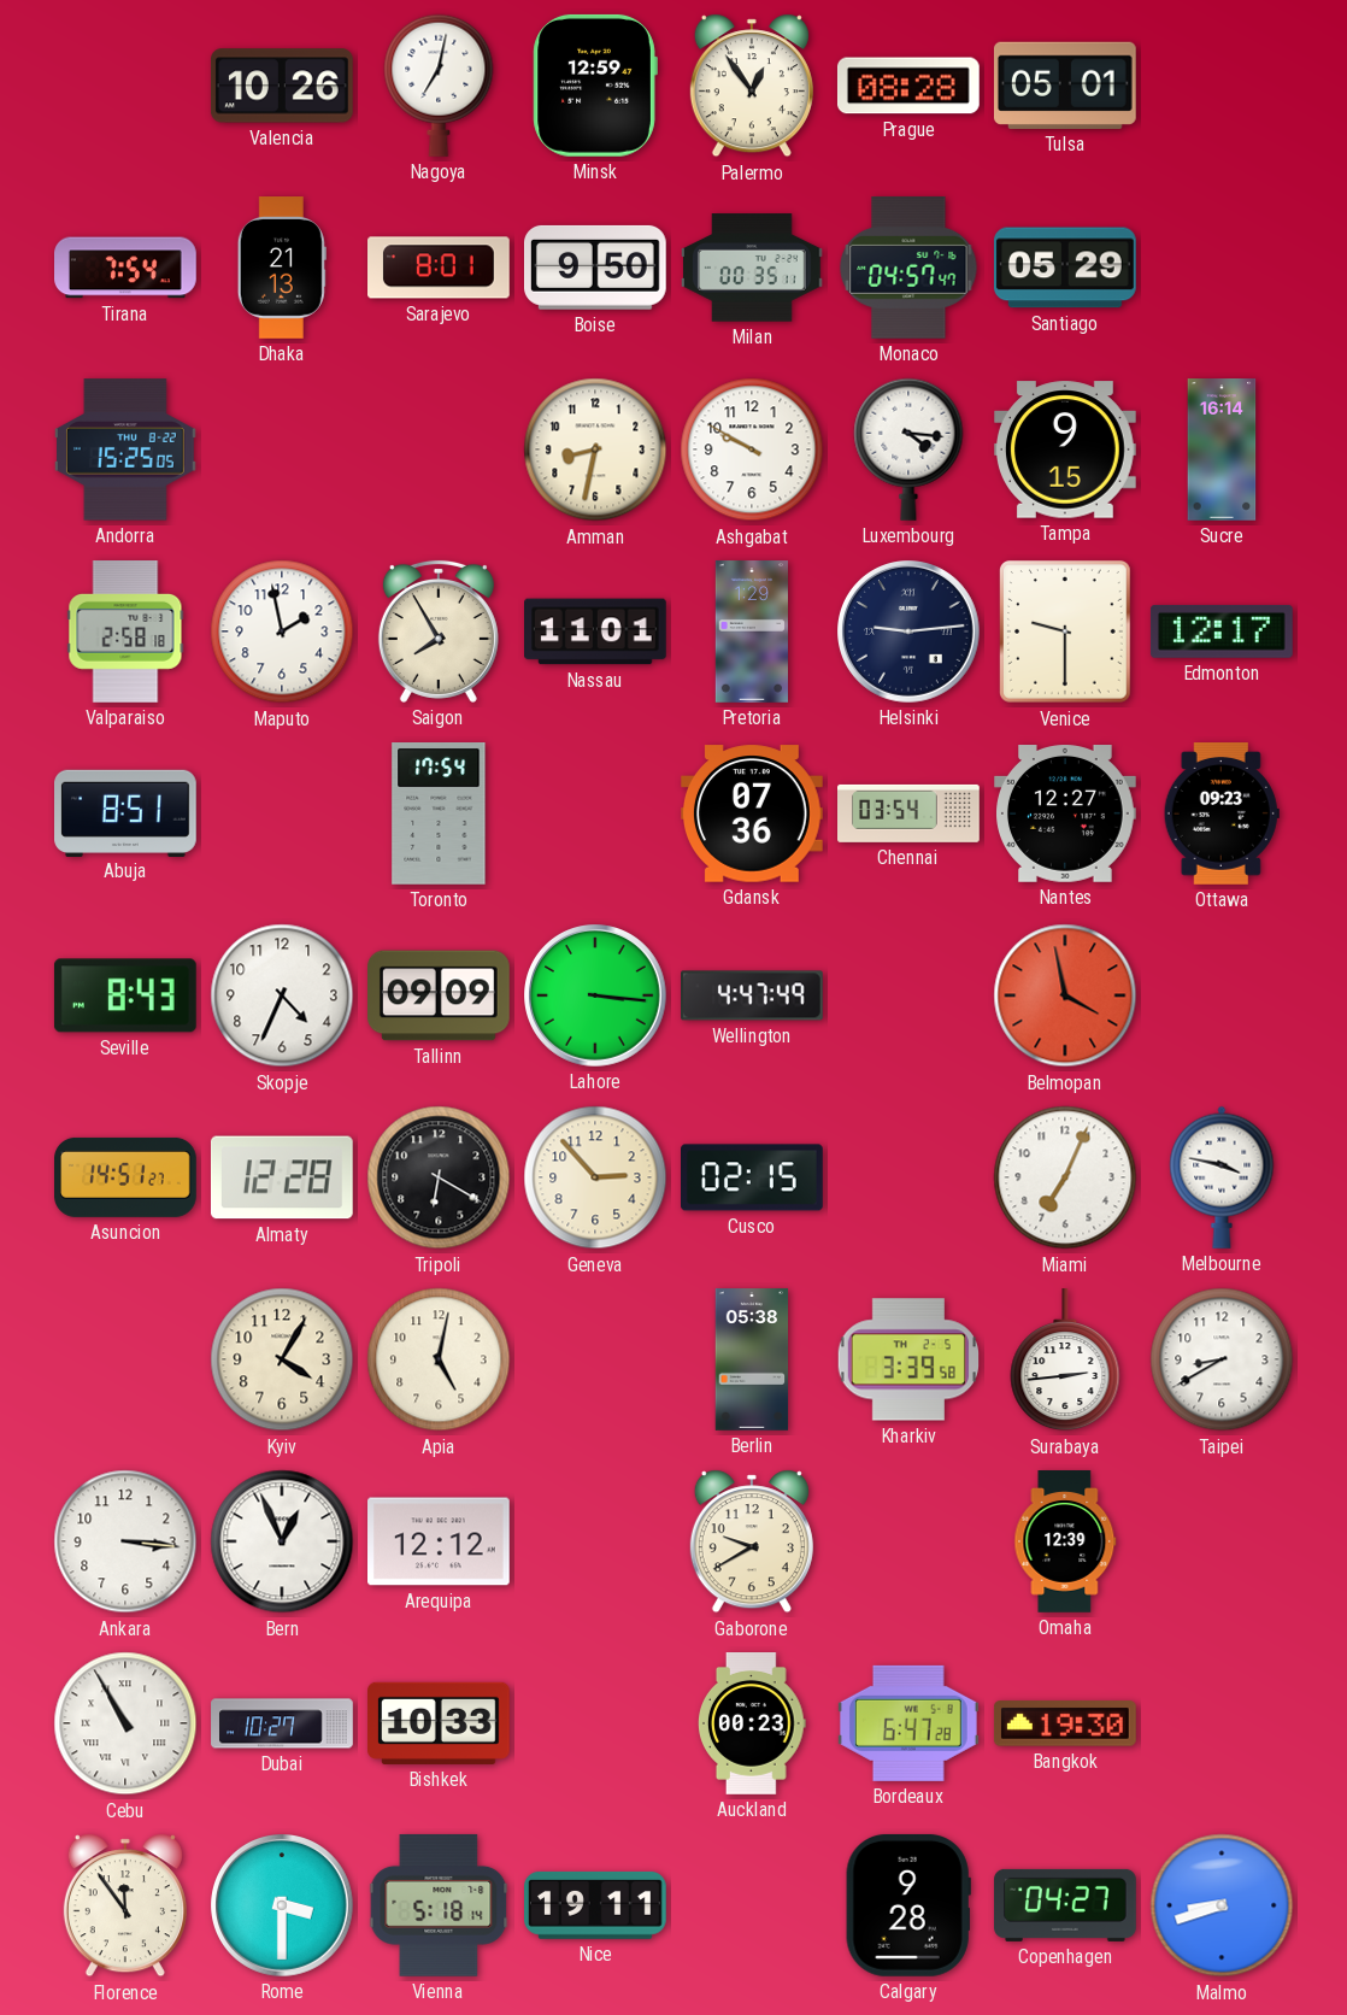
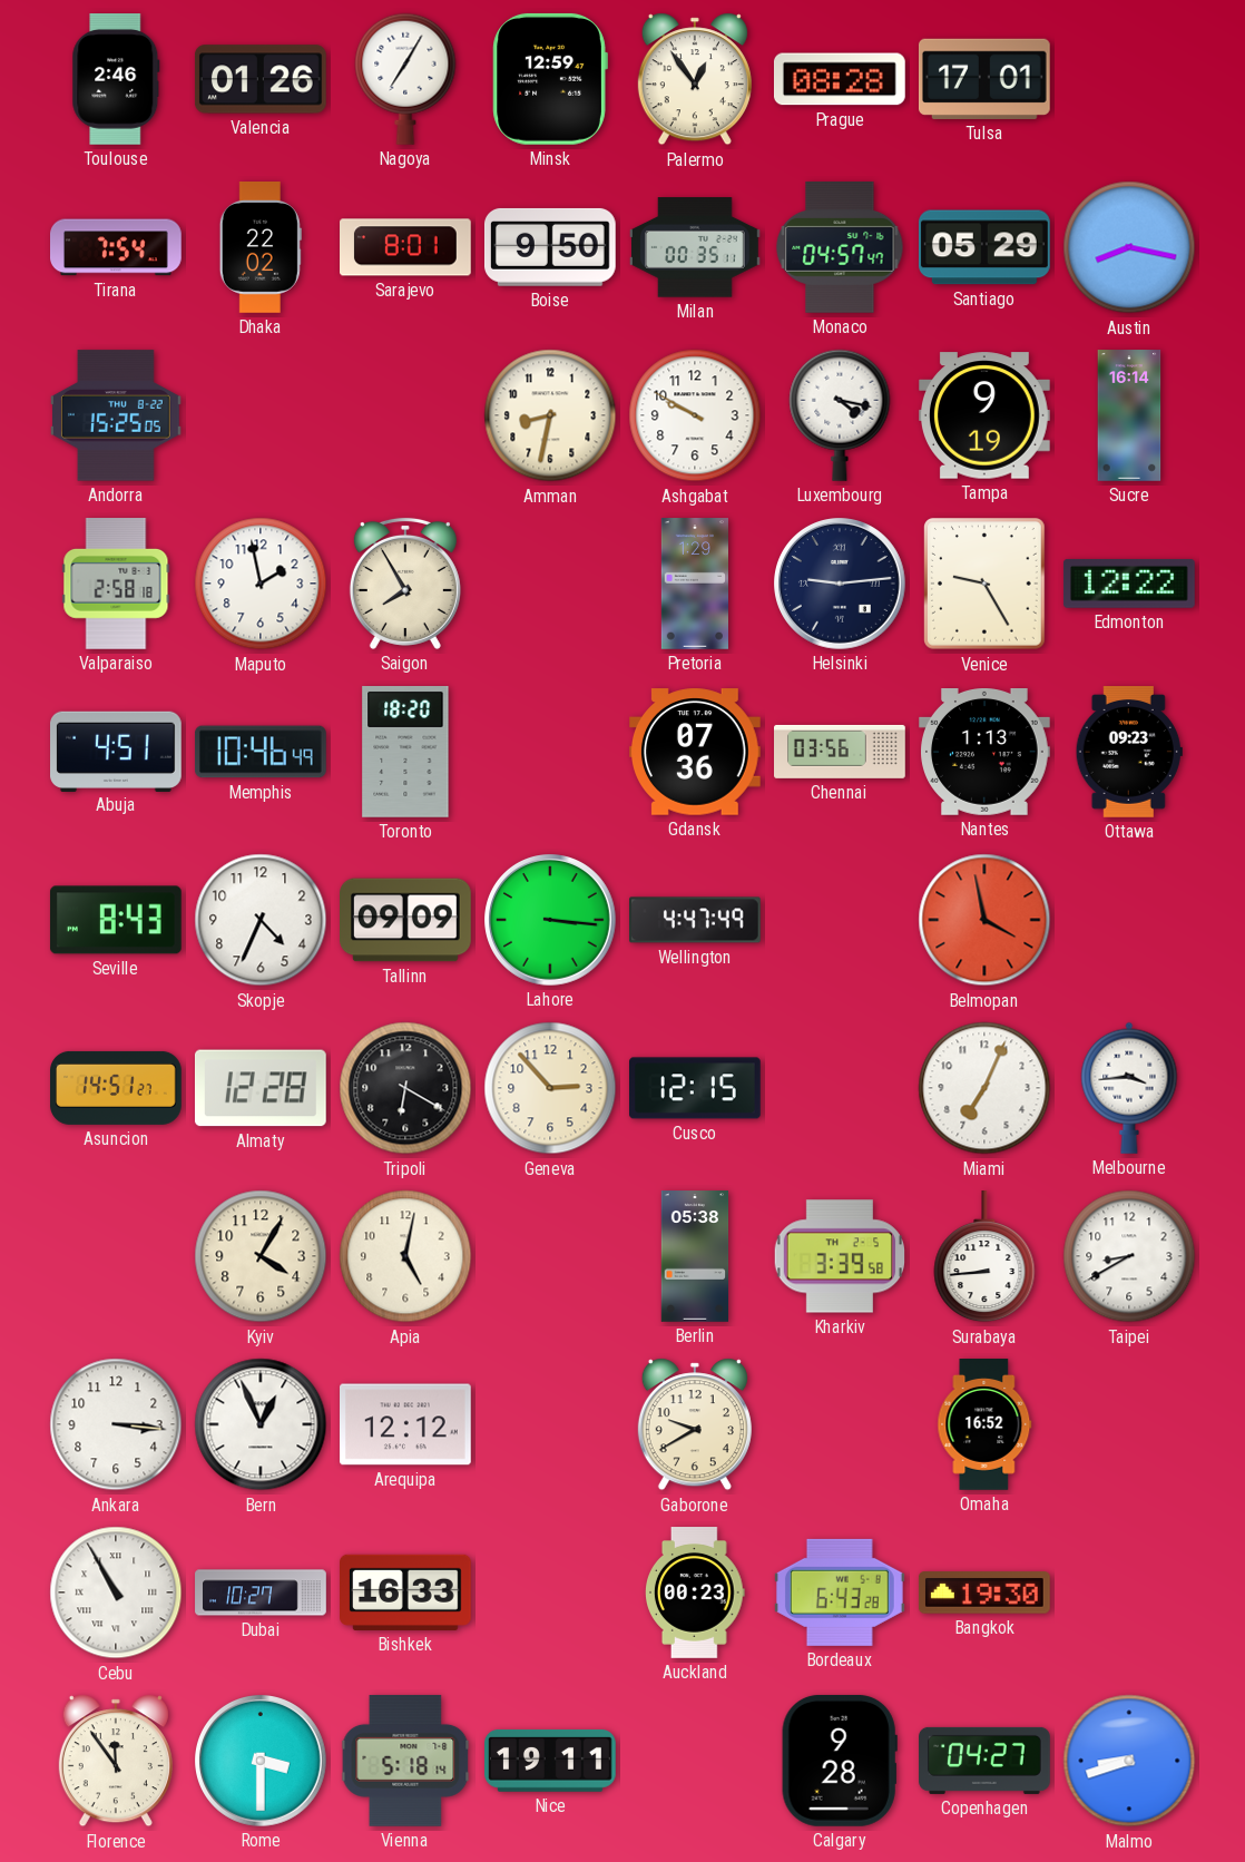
Toulouse: none -> 2:46
Valencia: 10:26 -> 01:26
Nagoya: 7:02 -> 7:05
Tulsa: 05:01 -> 17:01
Dhaka: 21:13 -> 22:02
Austin: none -> 8:17
Luxembourg: 4:16 -> 4:17
Tampa: 9:15 -> 9:19
Nassau: 11:01 -> none
Venice: 9:30 -> 9:25
Edmonton: 12:17 -> 12:22
Abuja: 8:51 -> 4:51
Memphis: none -> 10:46
Toronto: 17:54 -> 18:20
Chennai: 03:54 -> 03:56
Nantes: 12:27 -> 1:13
Cusco: 02:15 -> 12:15
Melbourne: 3:47 -> 3:44
Surabaya: 2:44 -> 8:44
Omaha: 12:39 -> 16:52
Bishkek: 10:33 -> 16:33
Bordeaux: 6:47 -> 6:43
